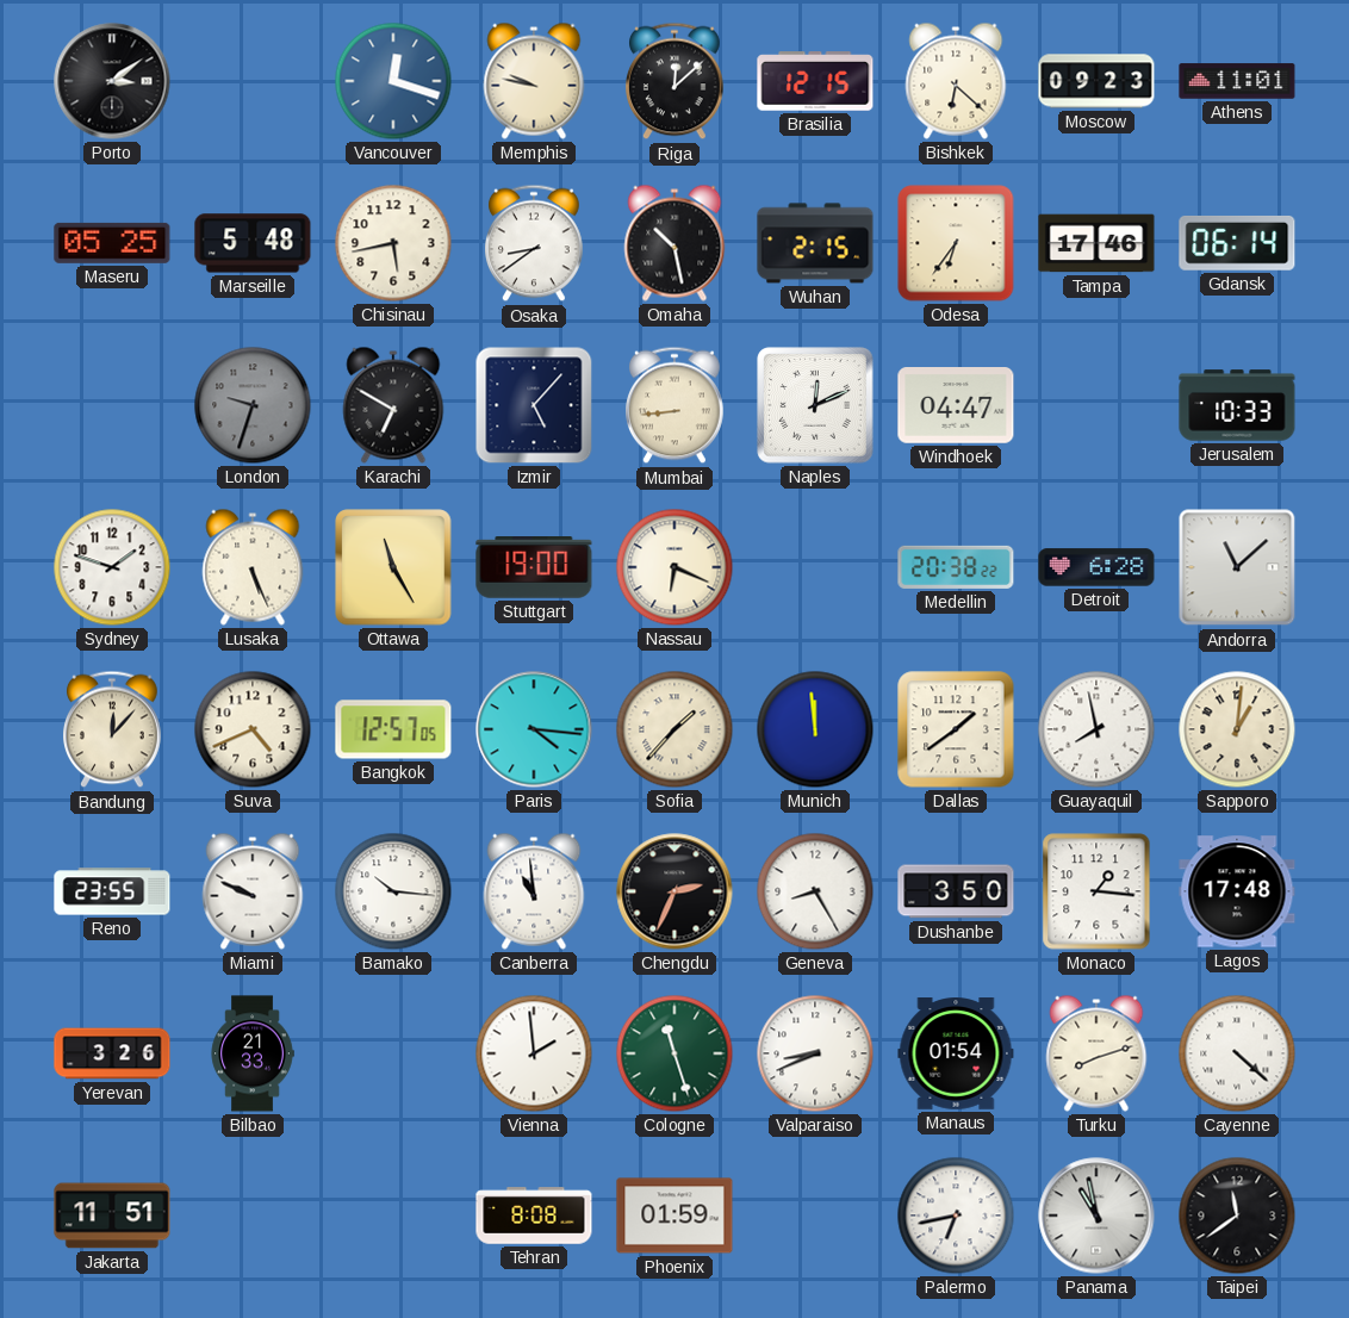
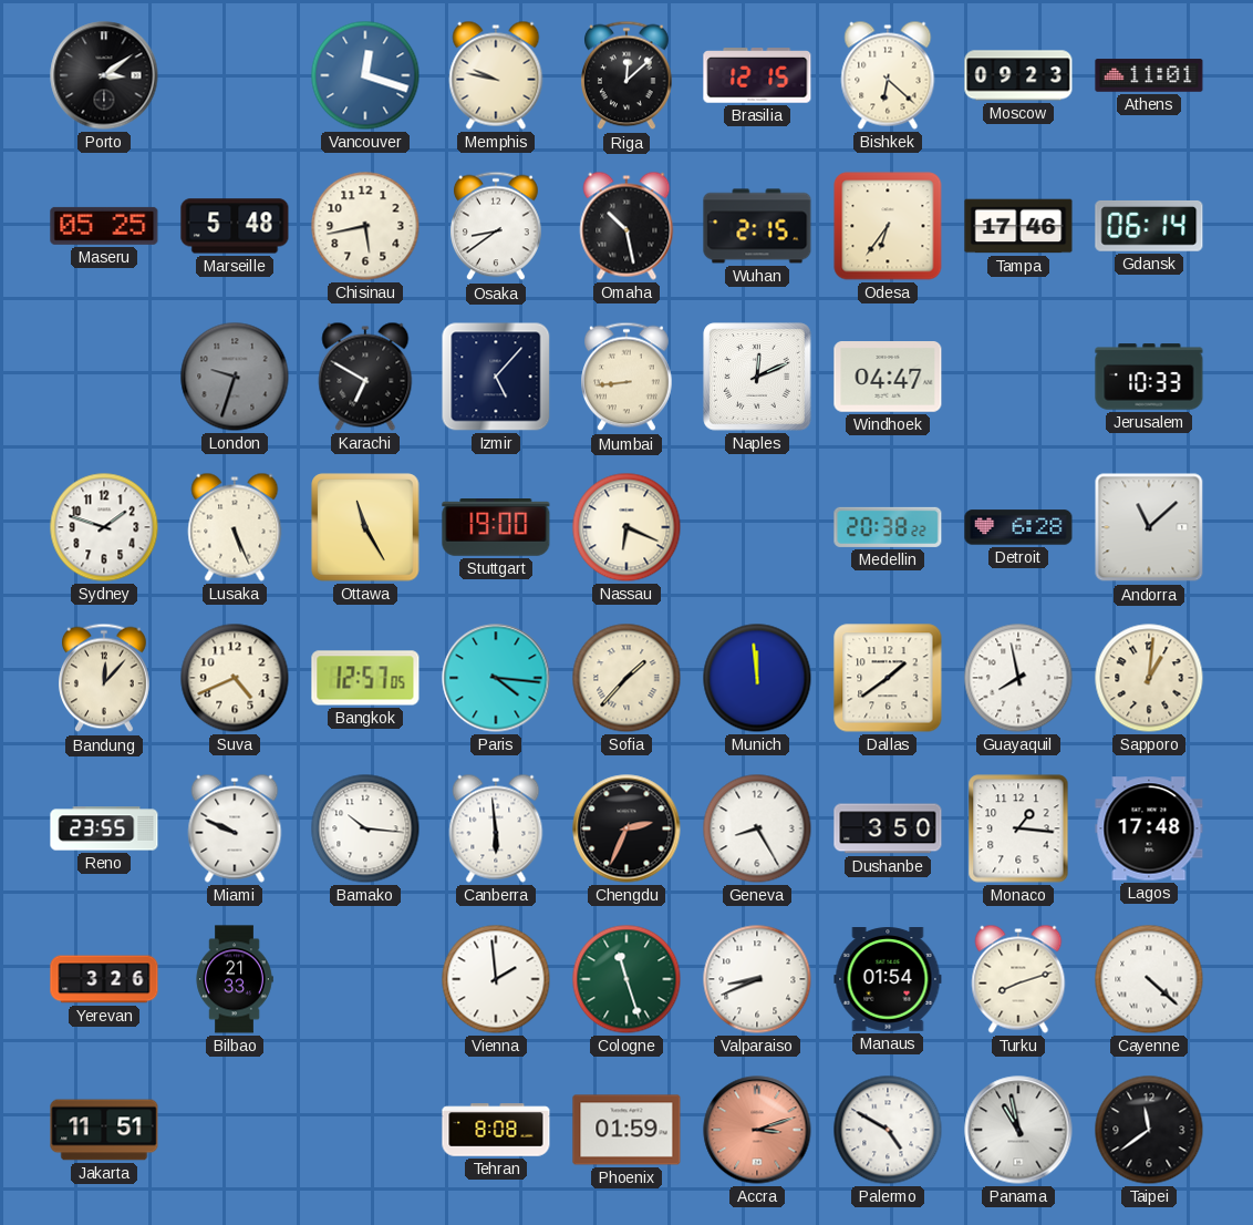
Canberra: 10:59 -> 5:59
Accra: none -> 3:12
Palermo: 6:43 -> 4:50
